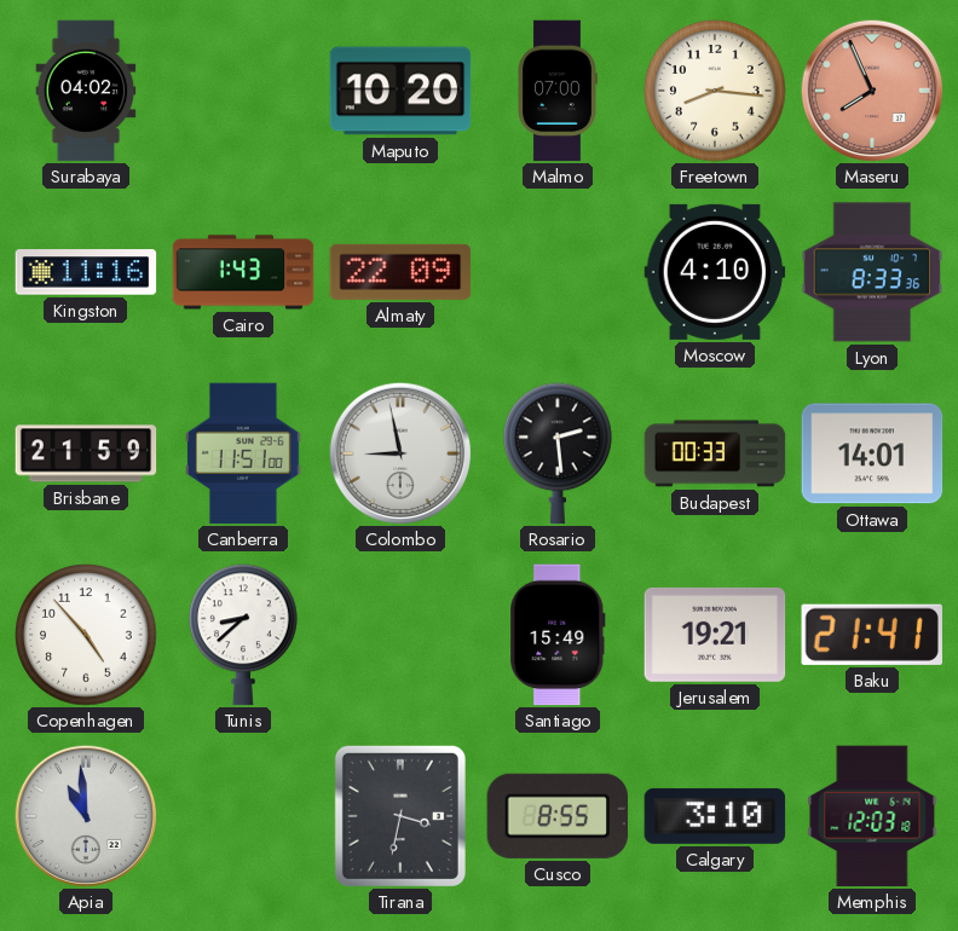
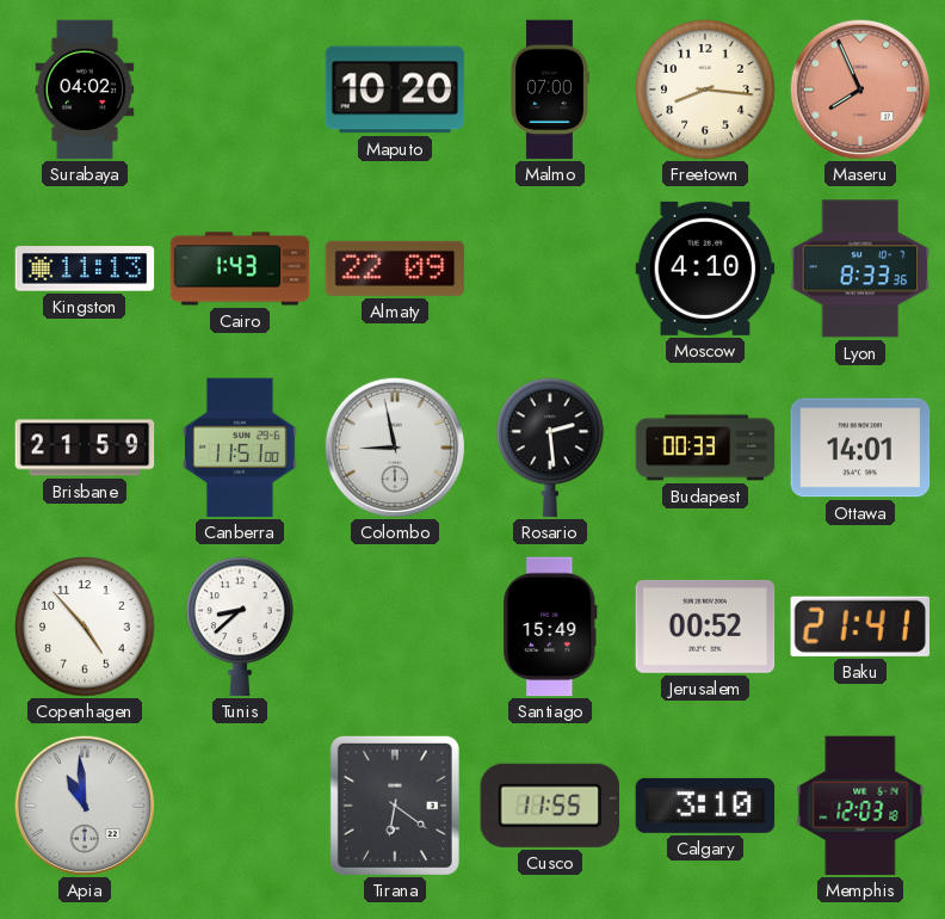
Kingston: 11:16 -> 11:13
Jerusalem: 19:21 -> 00:52
Tirana: 3:32 -> 6:21
Cusco: 8:55 -> 11:55
